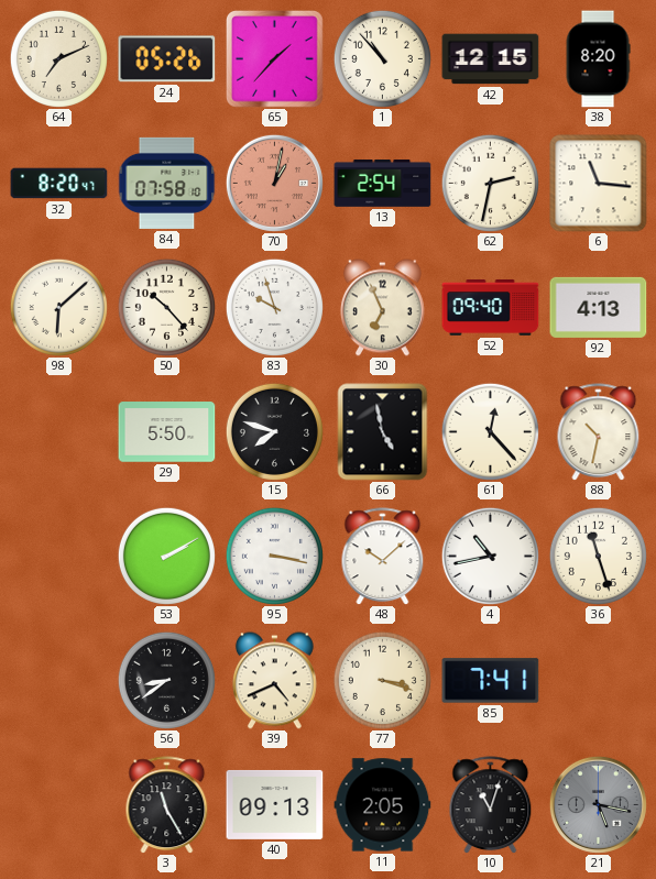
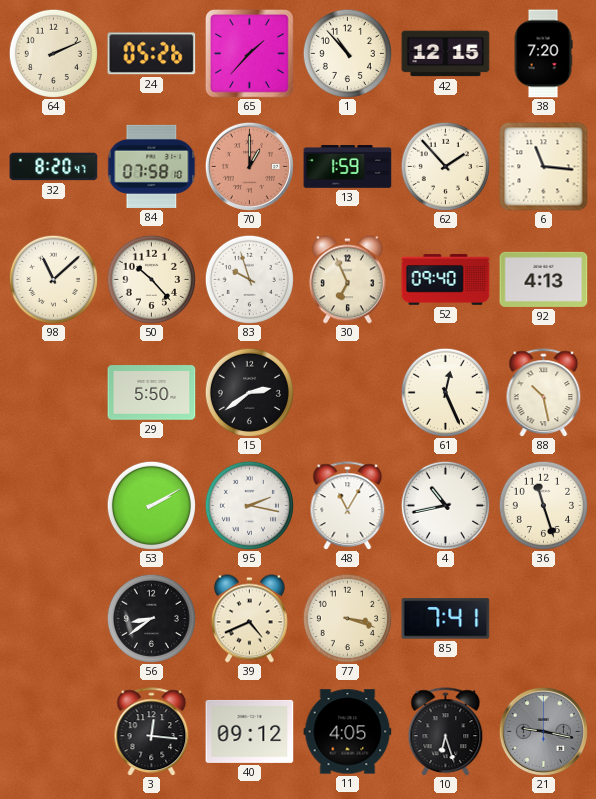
64: 7:11 -> 2:11
38: 8:20 -> 7:20
70: 1:02 -> 1:00
13: 2:54 -> 1:59
62: 2:32 -> 1:53
98: 6:08 -> 11:08
15: 7:48 -> 2:39
66: 4:58 -> none
61: 12:23 -> 12:26
88: 10:32 -> 10:28
95: 3:17 -> 2:17
48: 10:08 -> 11:05
3: 11:25 -> 12:16
40: 09:13 -> 09:12
11: 2:05 -> 4:05
10: 11:03 -> 6:27
21: 5:17 -> 9:17
